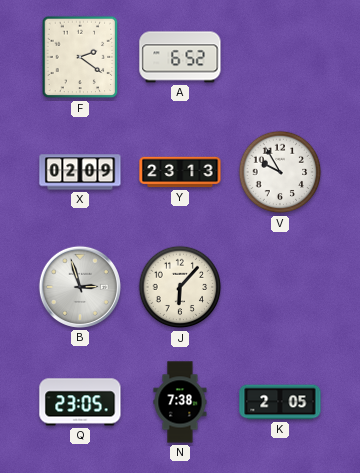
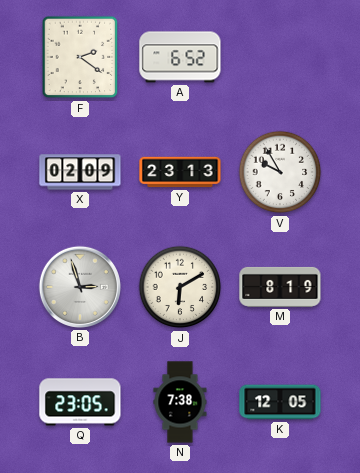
J: 6:07 -> 6:10
M: none -> 8:19
K: 2:05 -> 12:05
